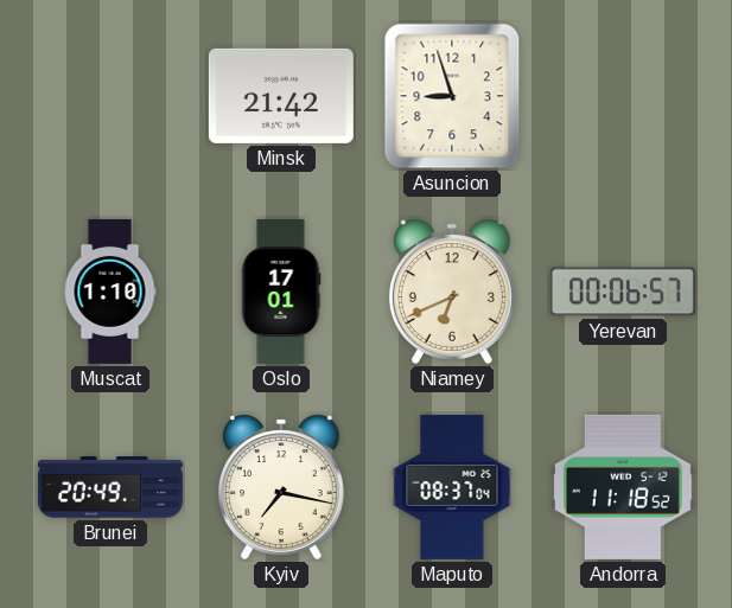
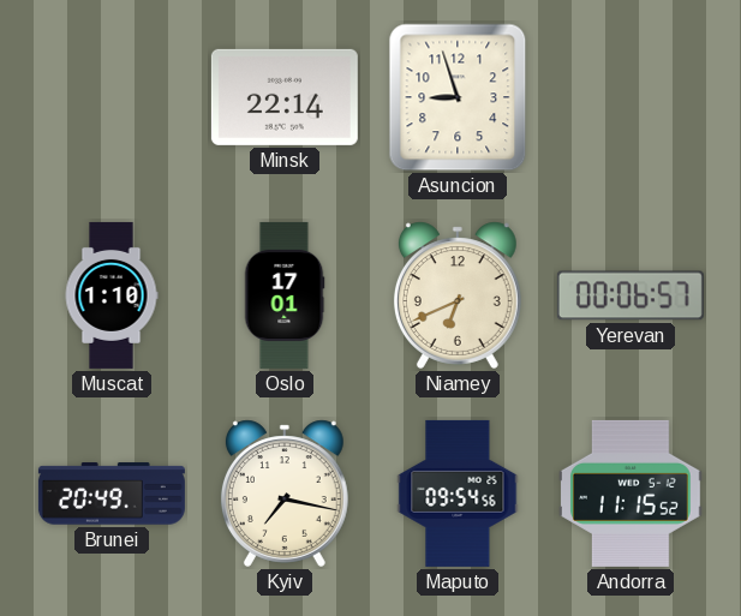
Minsk: 21:42 -> 22:14
Maputo: 08:37 -> 09:54
Andorra: 11:18 -> 11:15
